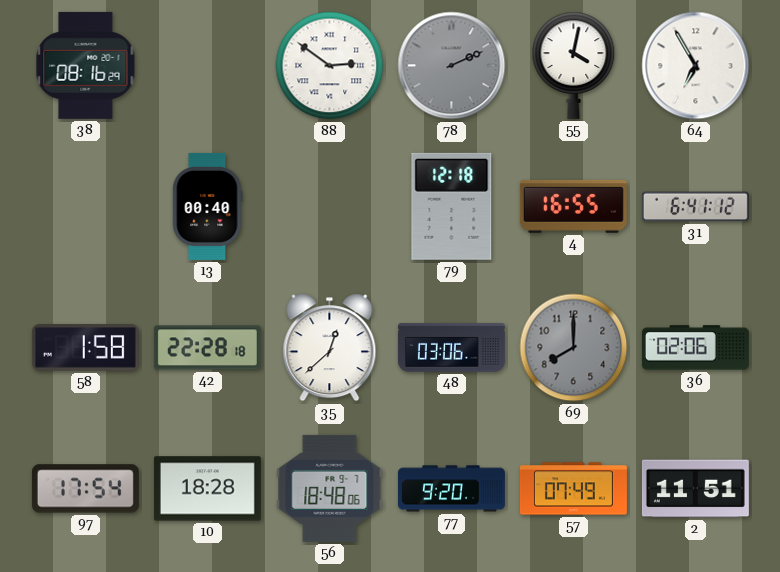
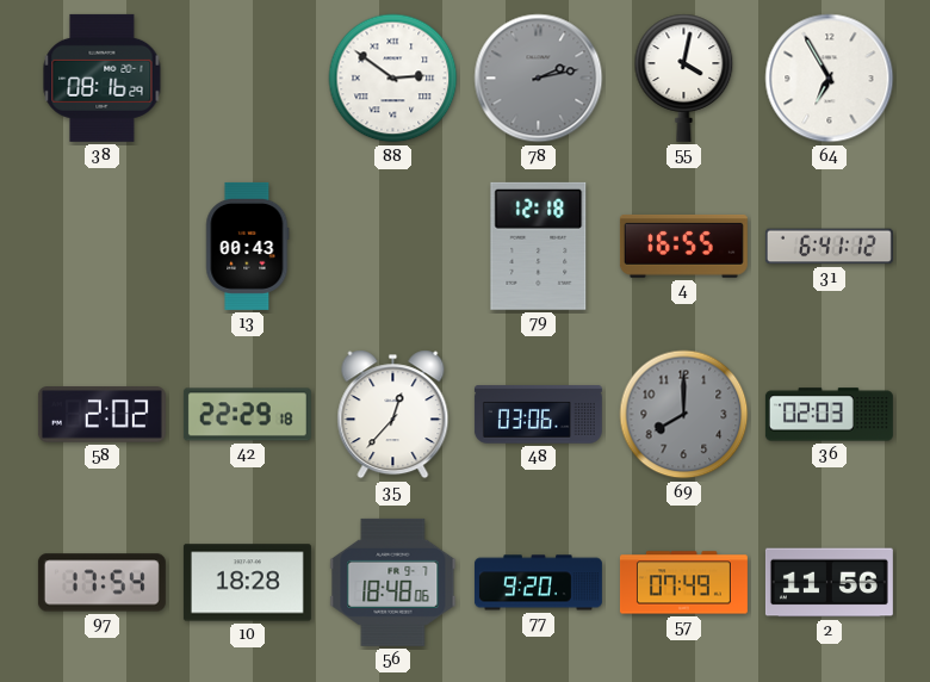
78: 2:11 -> 2:13
13: 00:40 -> 00:43
58: 1:58 -> 2:02
42: 22:28 -> 22:29
35: 12:38 -> 12:37
36: 02:06 -> 02:03
2: 11:51 -> 11:56
